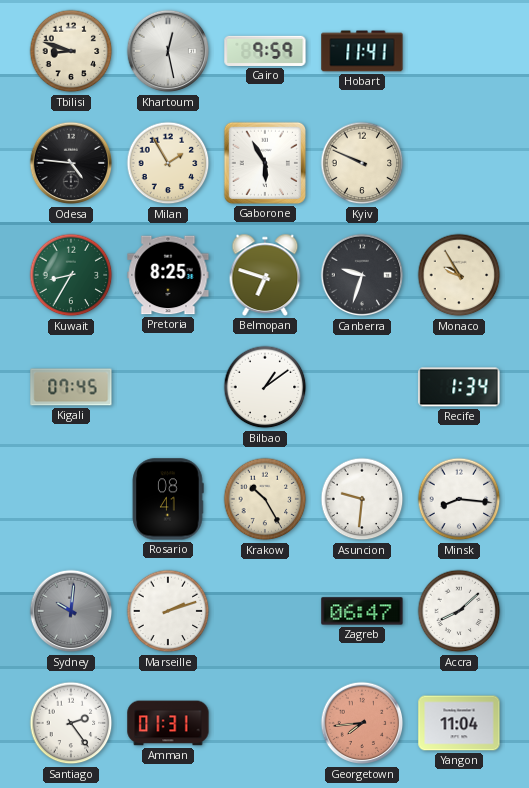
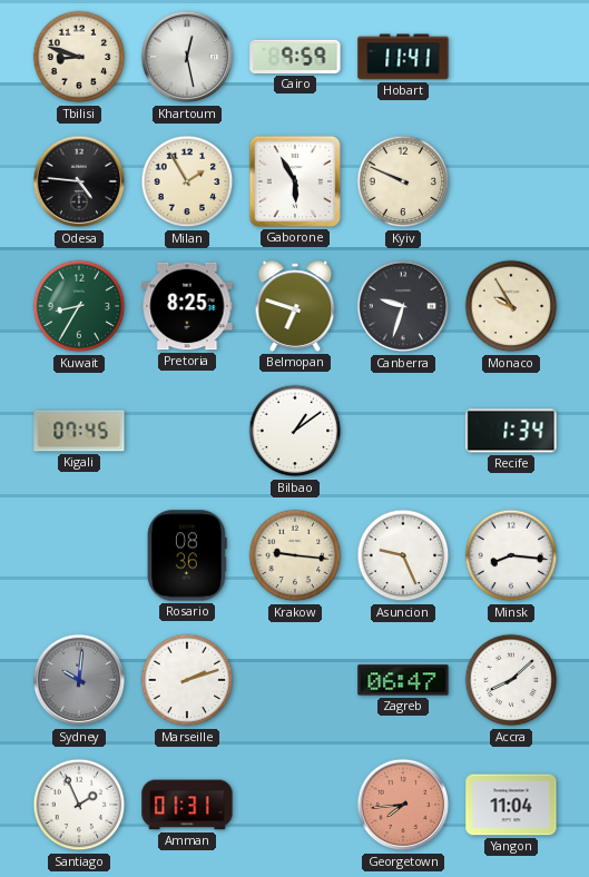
Rosario: 08:41 -> 08:36
Krakow: 10:25 -> 9:16
Asuncion: 9:31 -> 9:26
Santiago: 2:24 -> 1:56
